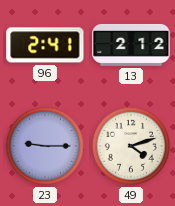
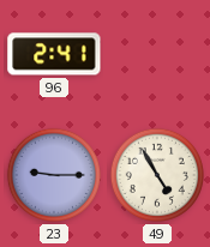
13: 2:12 -> none
49: 4:12 -> 4:55
